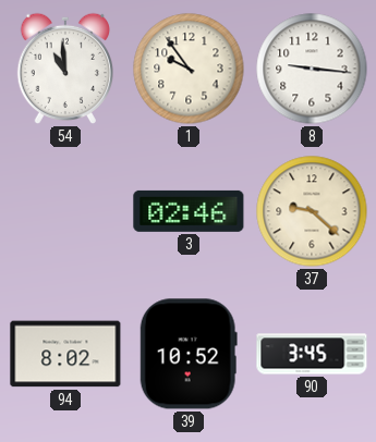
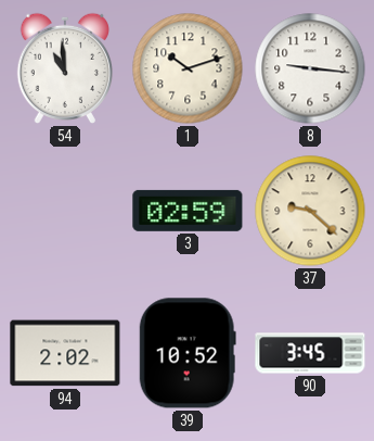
1: 9:54 -> 10:12
3: 02:46 -> 02:59
94: 8:02 -> 2:02
